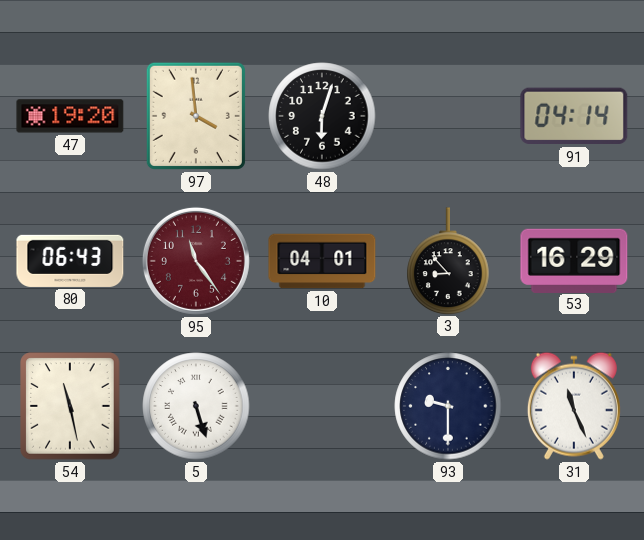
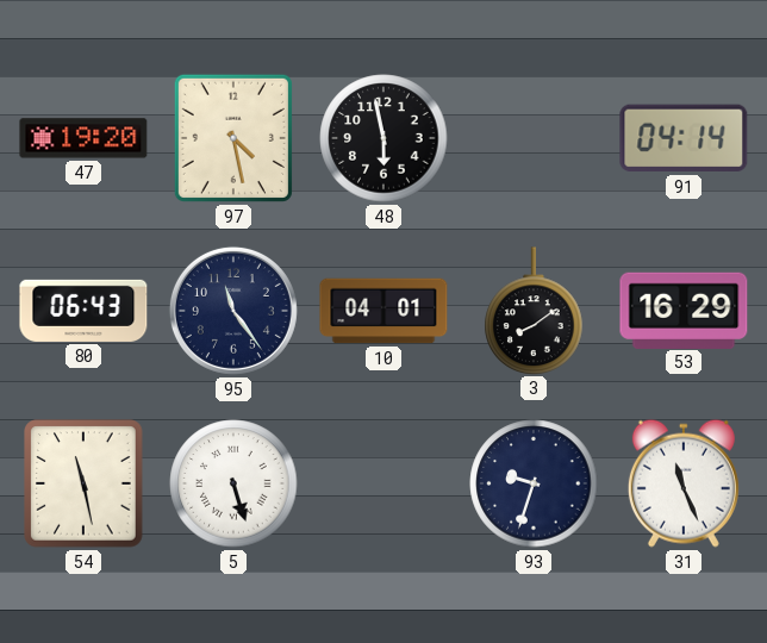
97: 3:59 -> 4:28
48: 6:03 -> 5:58
95 dial: burgundy -> navy
3: 8:53 -> 8:09
93: 9:30 -> 9:33
